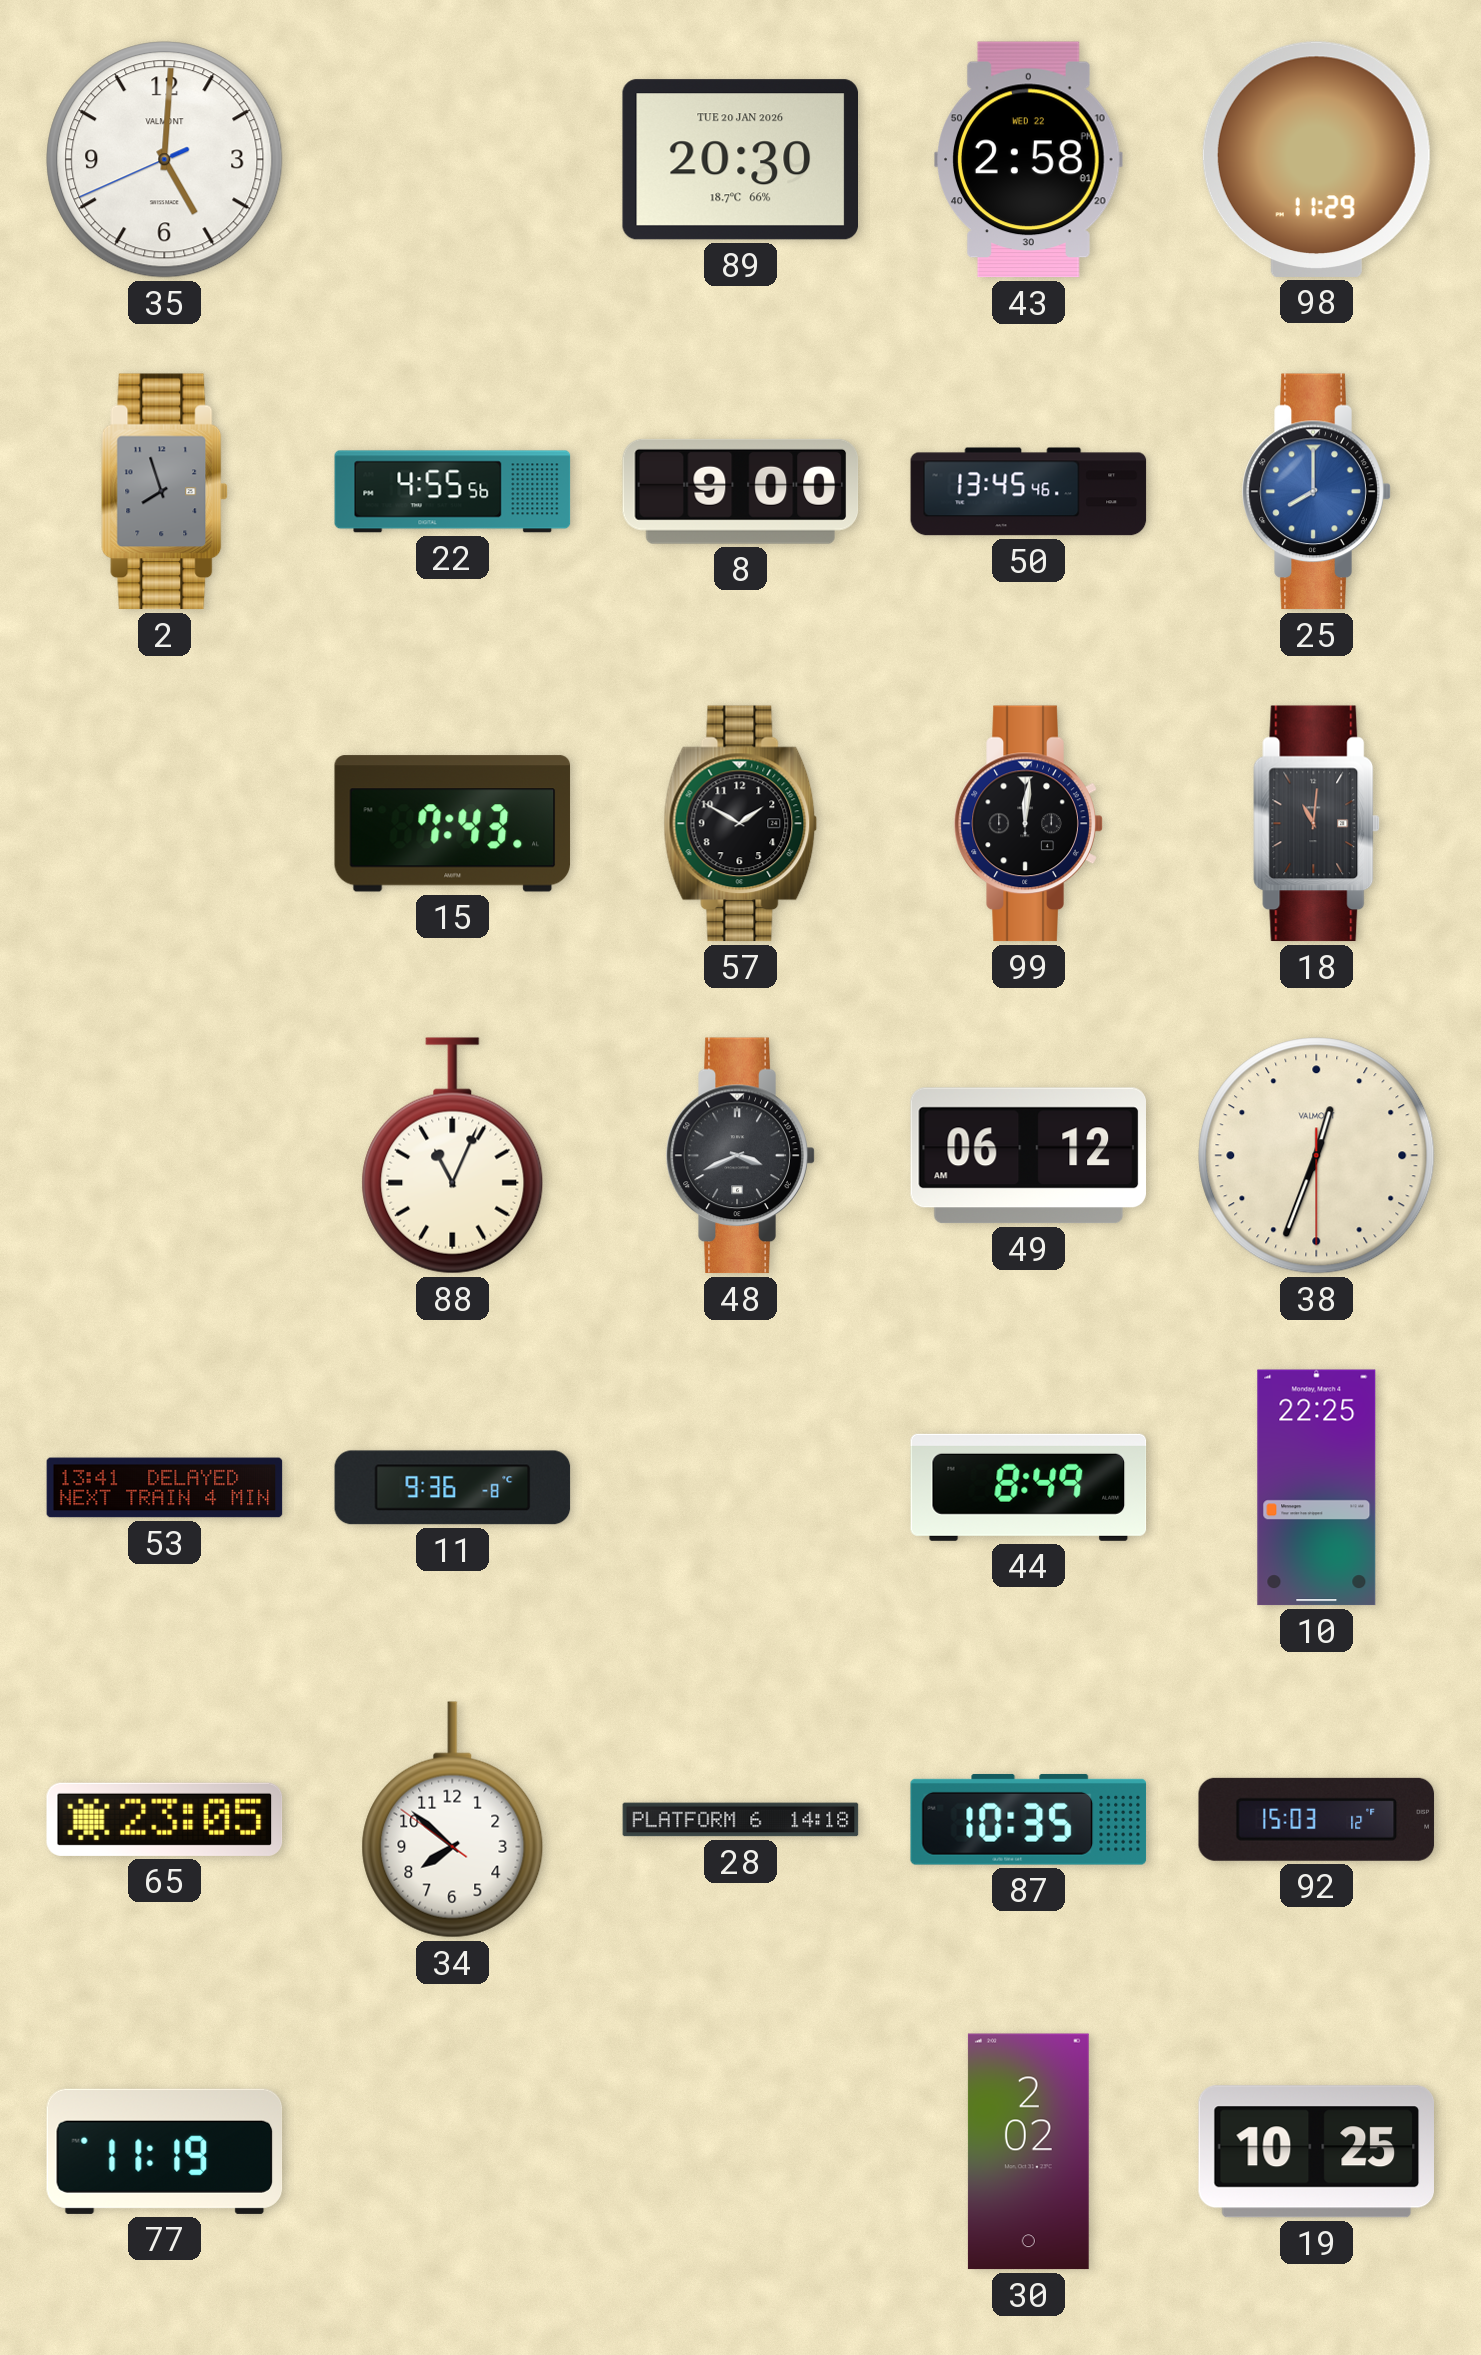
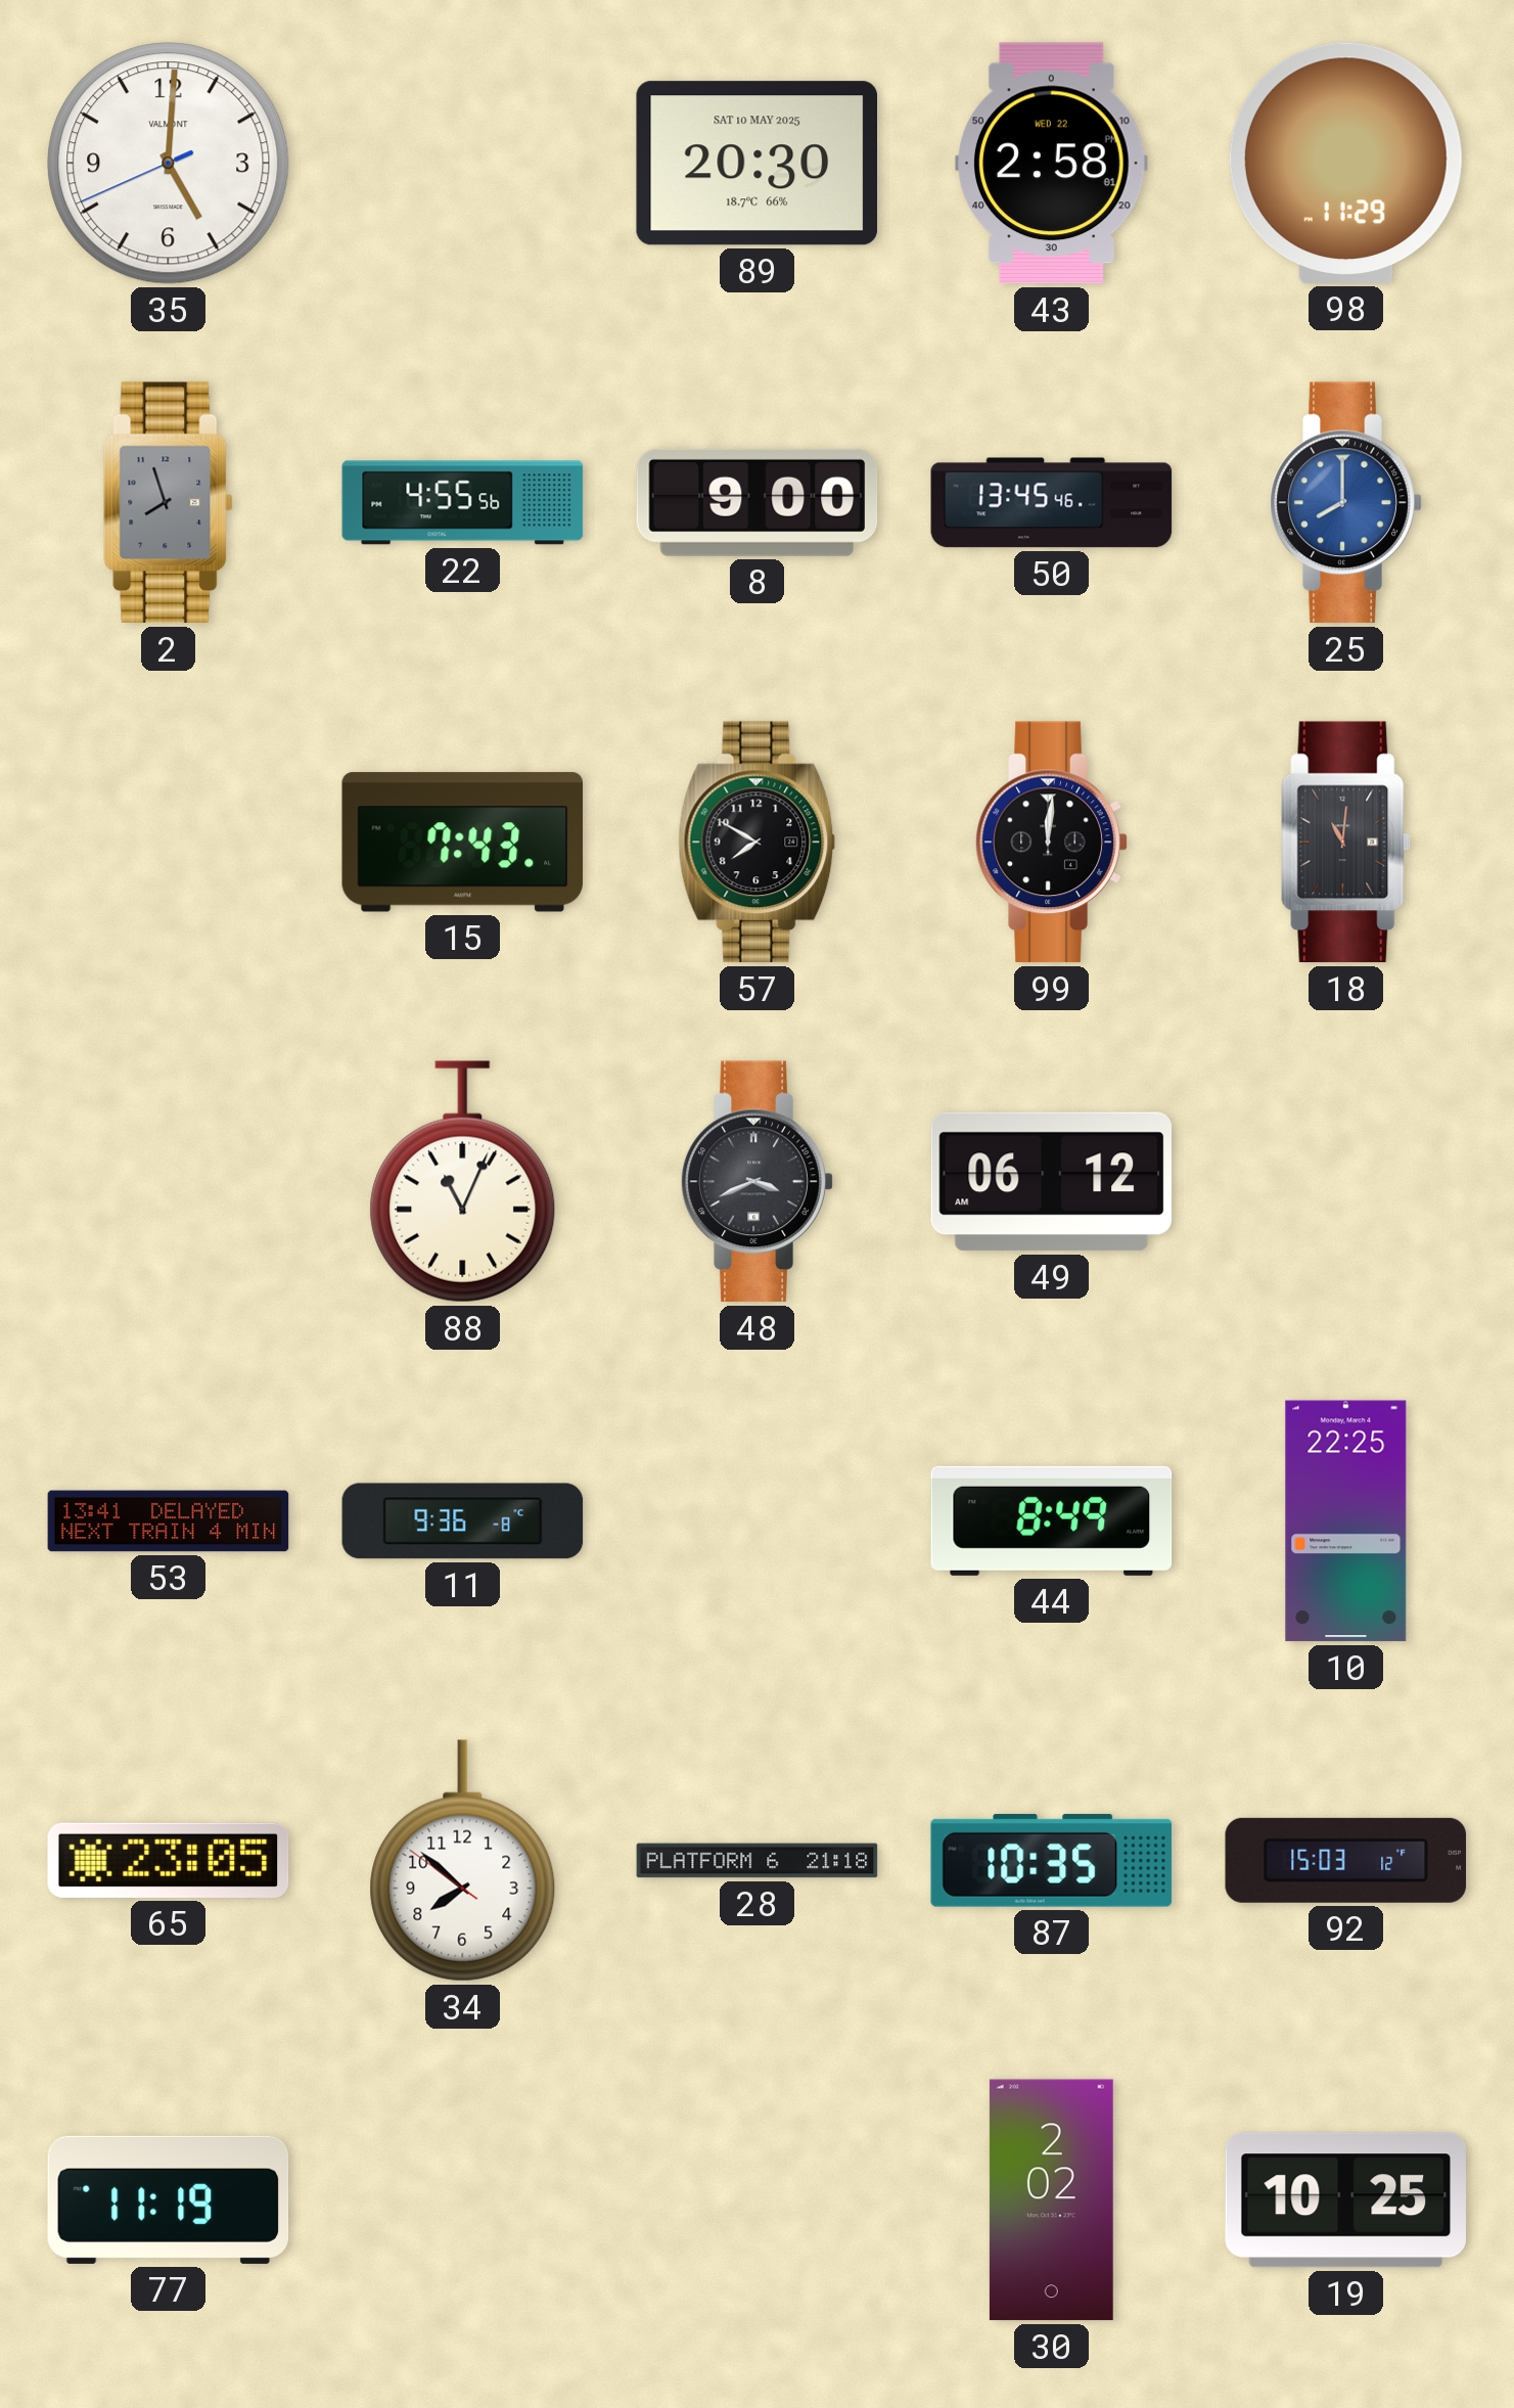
89 date: TUE 20 JAN 2026 -> SAT 10 MAY 2025
57: 1:50 -> 7:50
38: 12:33 -> none
28: 14:18 -> 21:18
